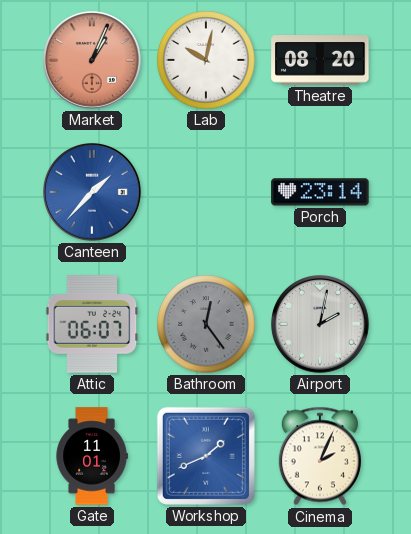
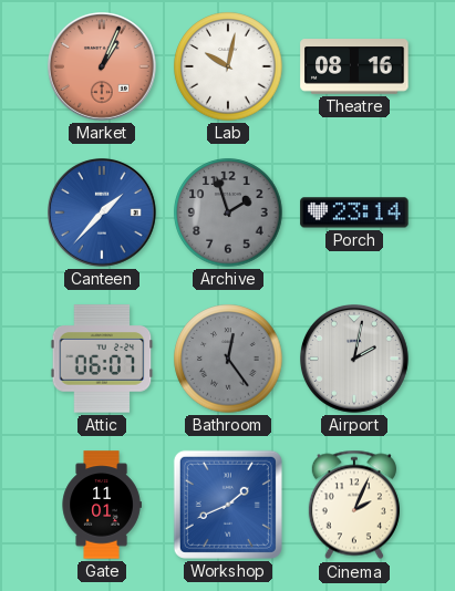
Theatre: 08:20 -> 08:16
Archive: none -> 1:57
